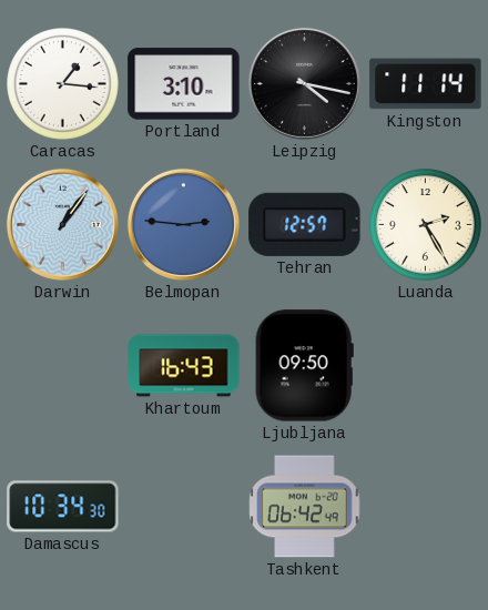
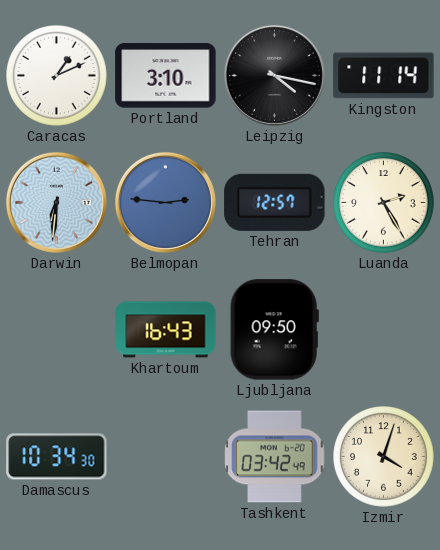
Caracas: 1:16 -> 1:11
Darwin: 1:06 -> 6:31
Tashkent: 06:42 -> 03:42
Izmir: none -> 4:03
